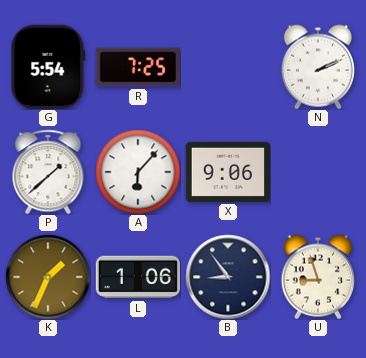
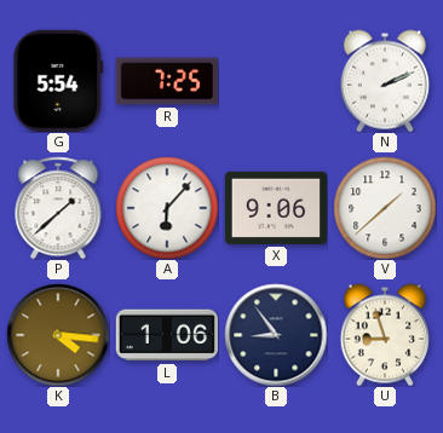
V: none -> 1:38
K: 1:34 -> 4:16
